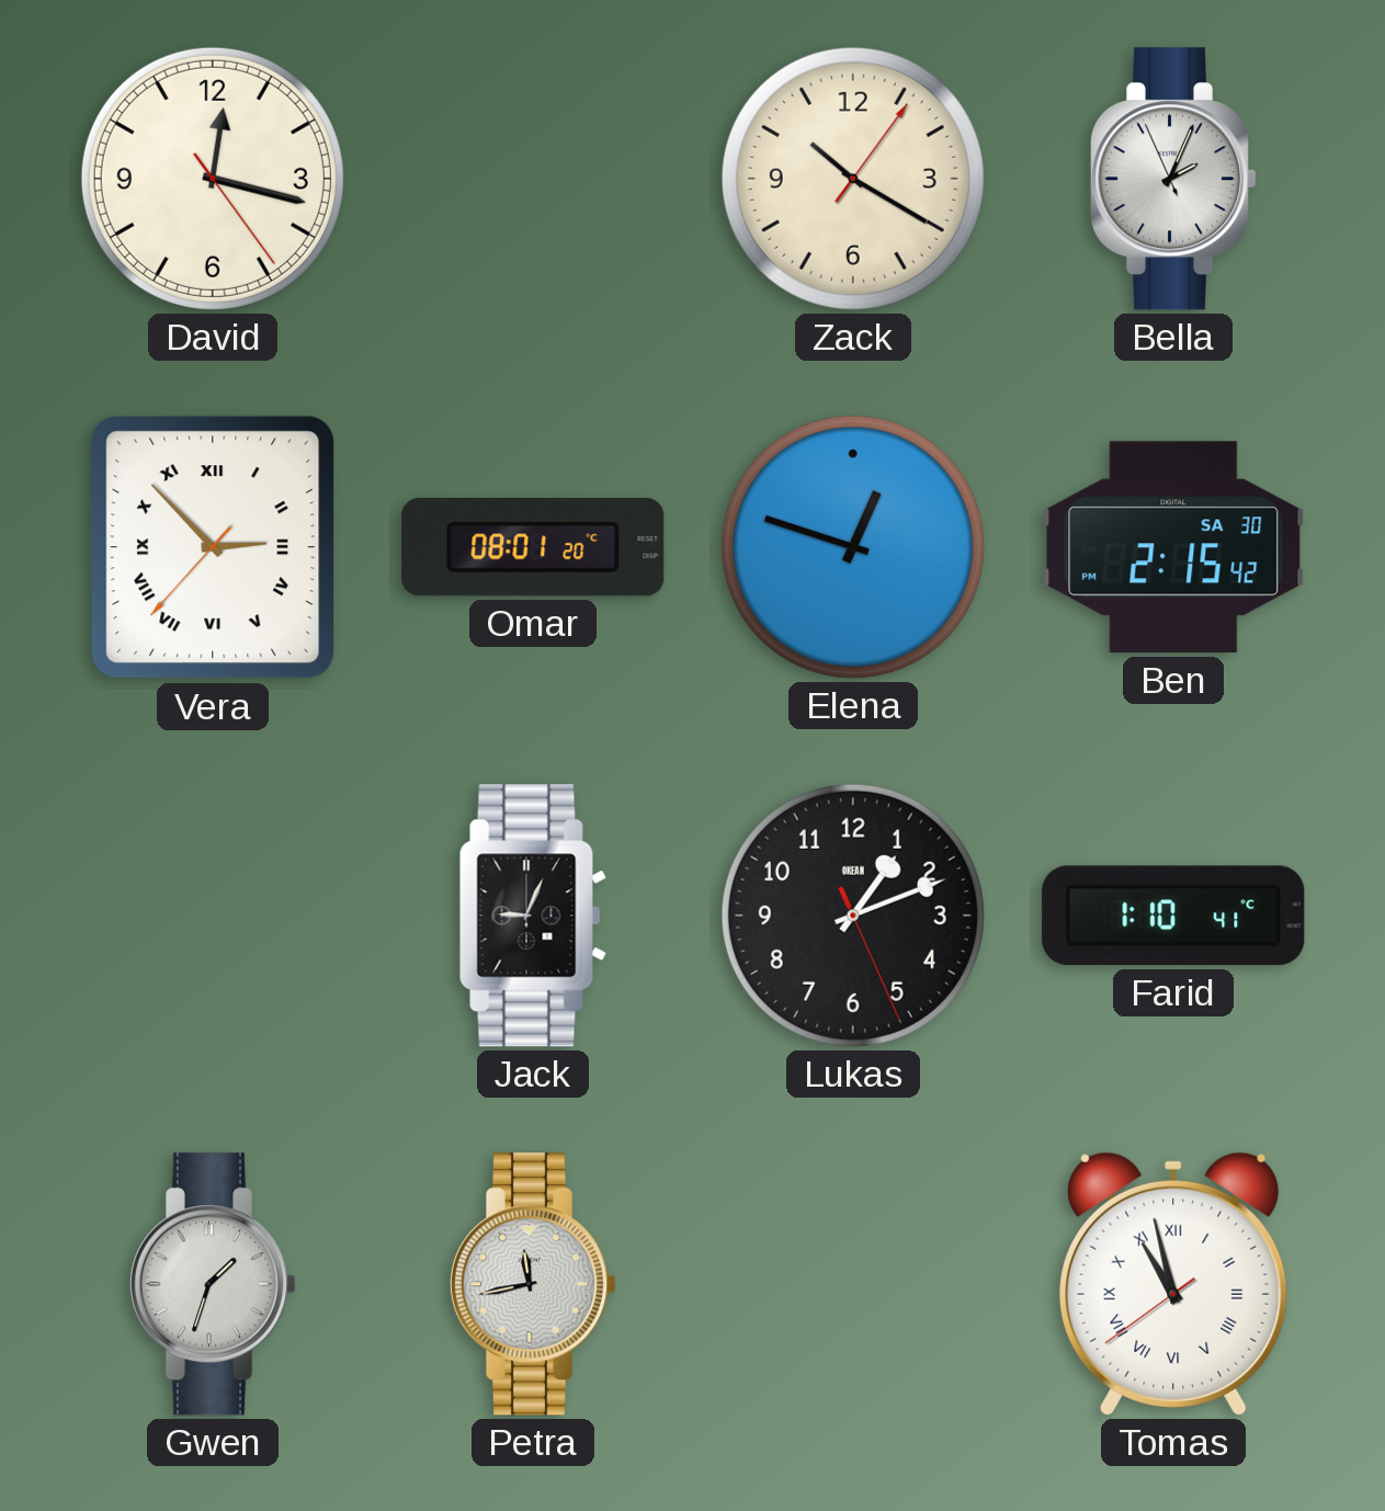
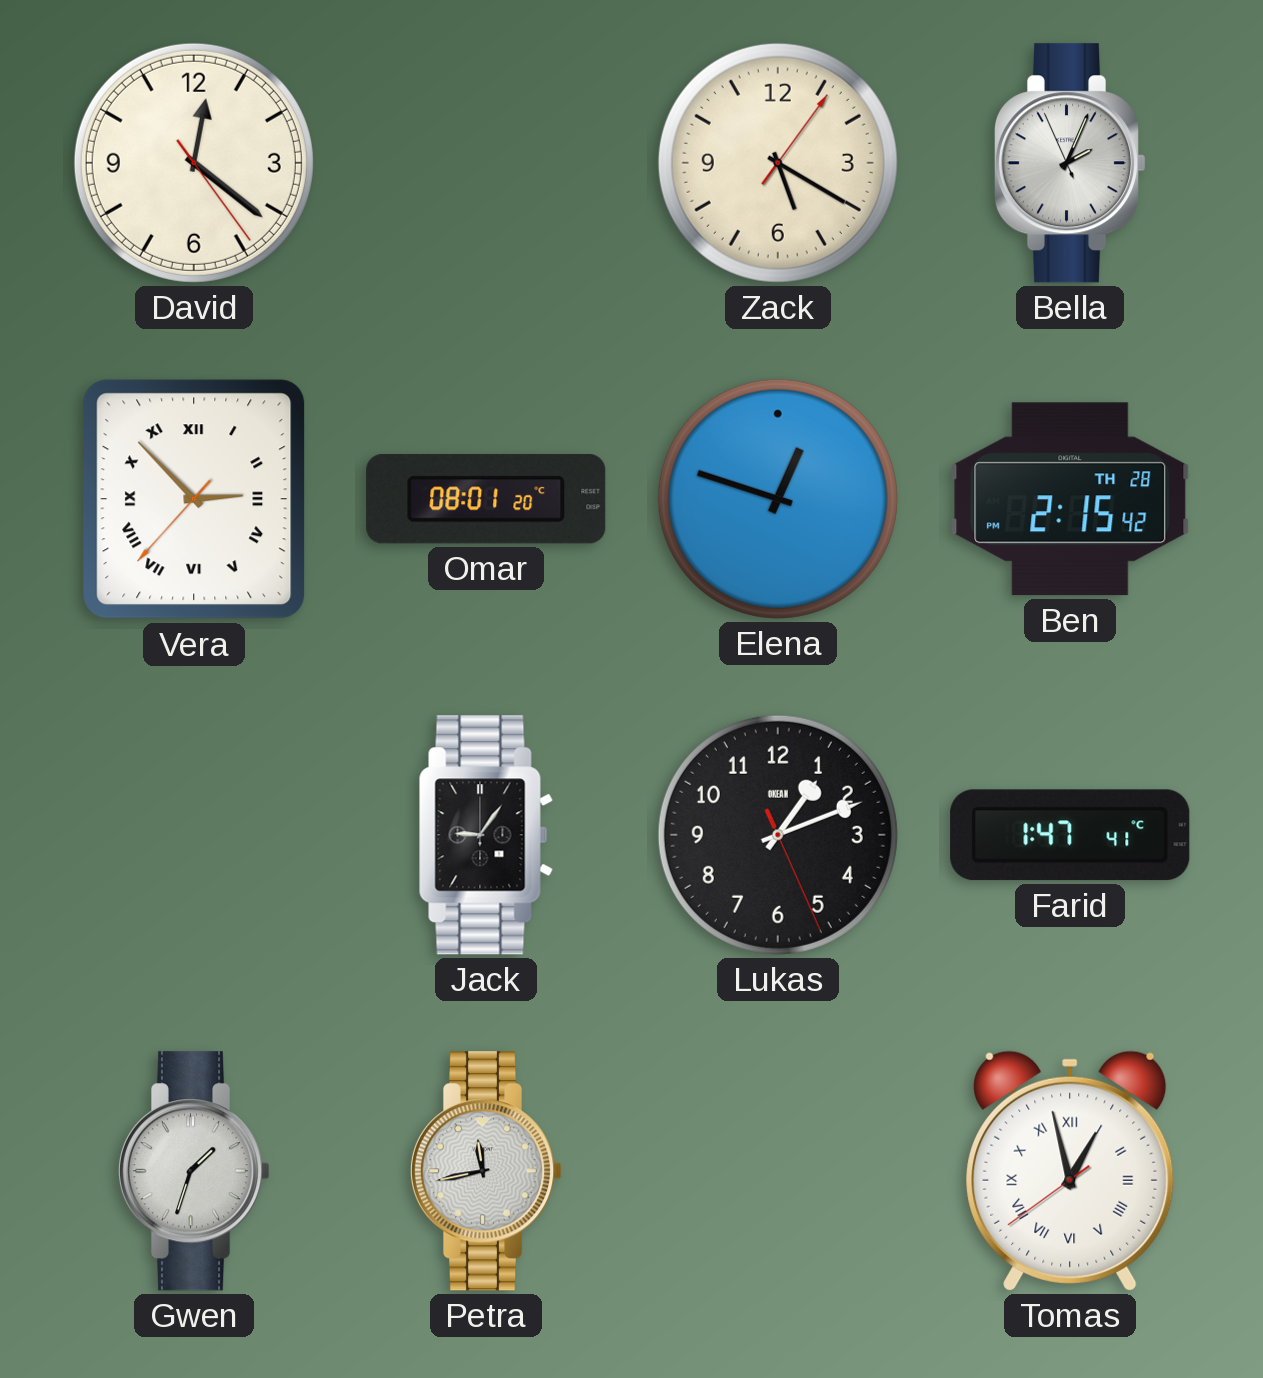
David: 12:17 -> 12:21
Zack: 10:20 -> 5:20
Ben date: SA 30 -> TH 28
Jack: 9:04 -> 9:06
Farid: 1:10 -> 1:47
Tomas: 10:57 -> 12:57
